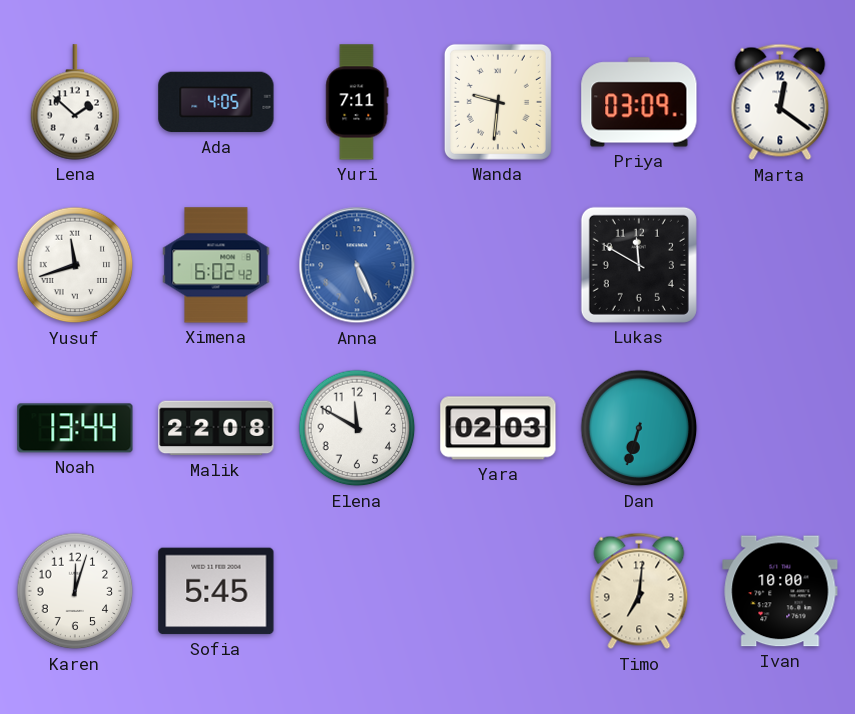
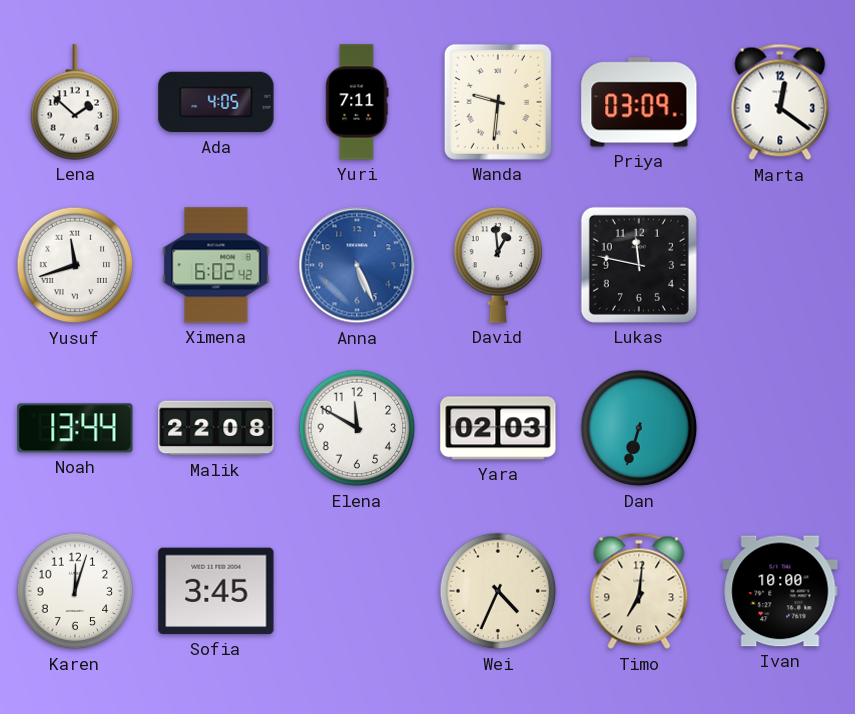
David: none -> 12:59
Lukas: 11:50 -> 11:47
Sofia: 5:45 -> 3:45
Wei: none -> 4:34
